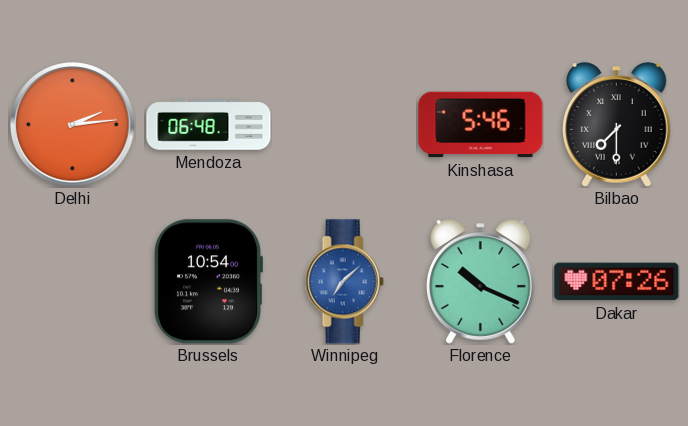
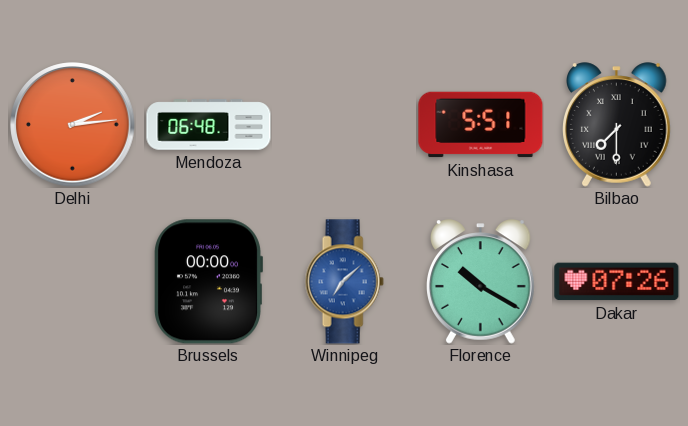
Kinshasa: 5:46 -> 5:51
Brussels: 10:54 -> 00:00
Florence: 10:19 -> 10:20
